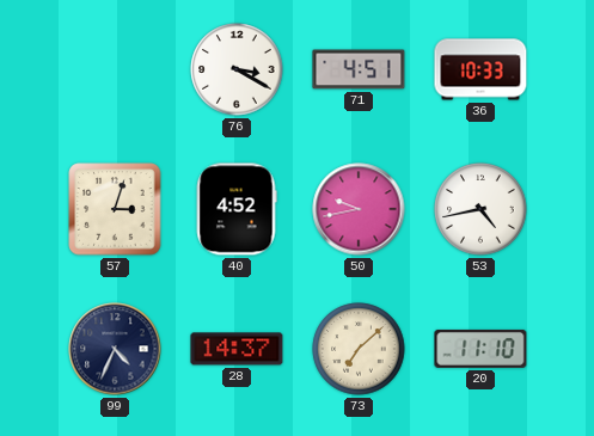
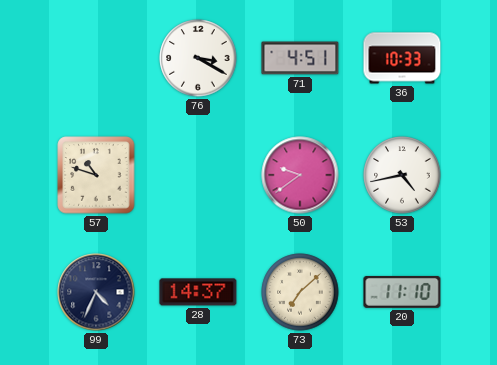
57: 3:03 -> 10:48
40: 4:52 -> none
50: 9:43 -> 9:39
